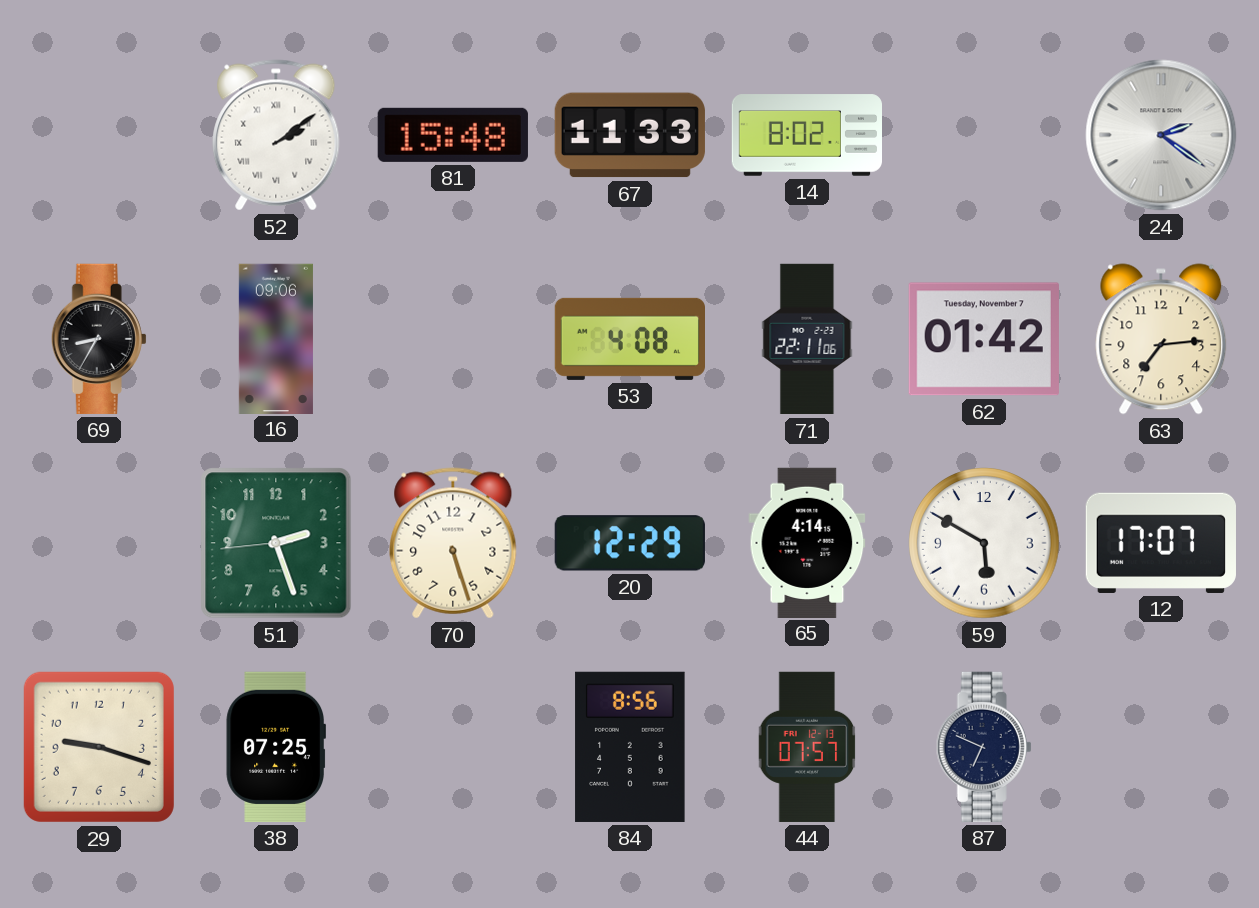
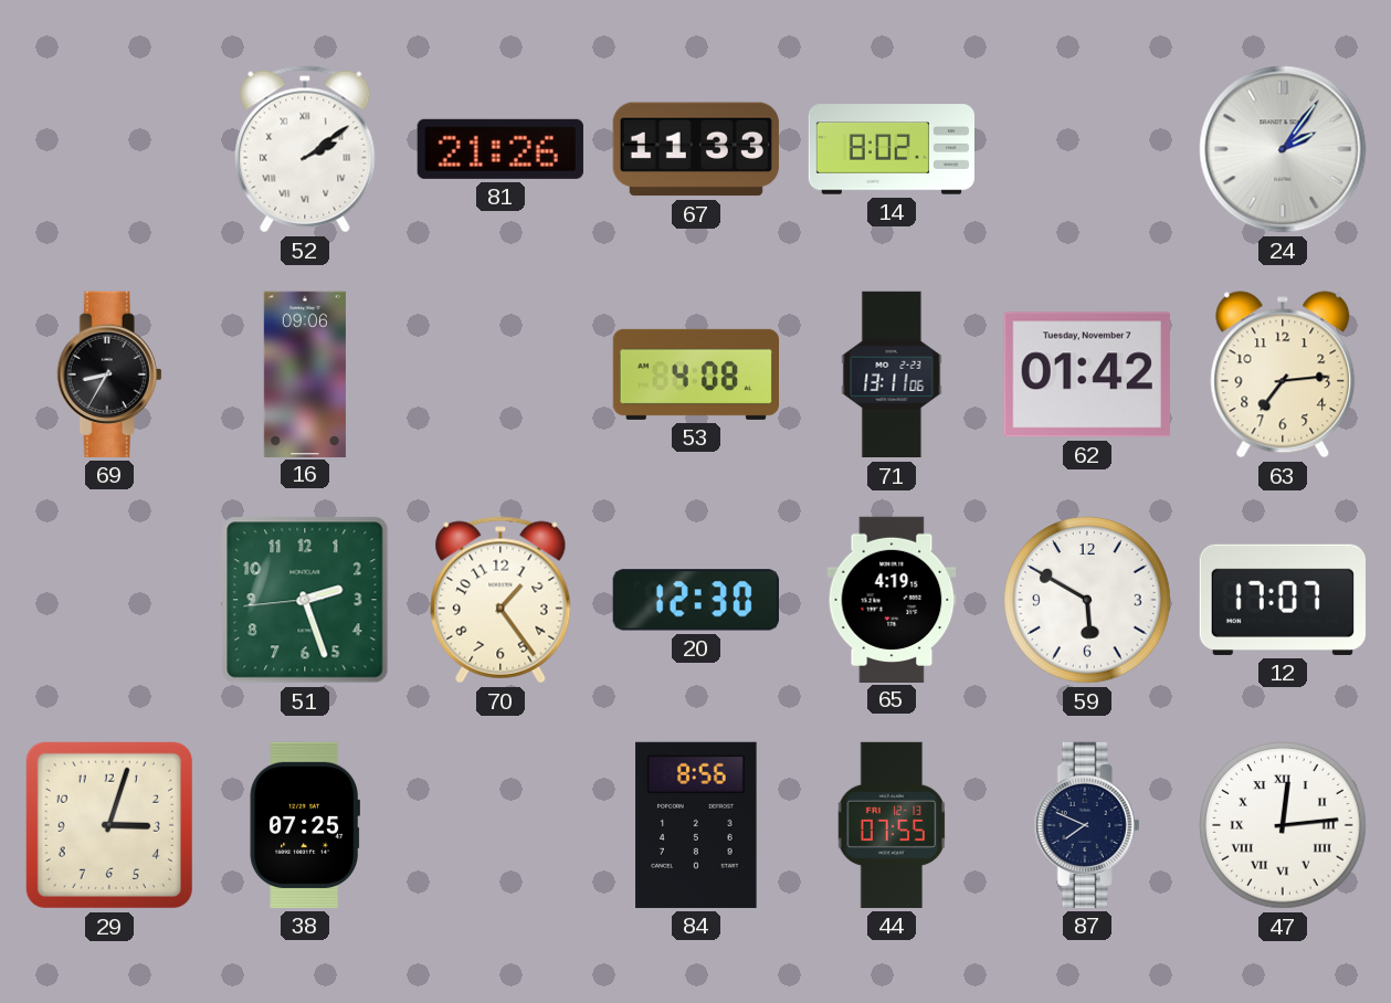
81: 15:48 -> 21:26
24: 2:21 -> 2:06
71: 22:11 -> 13:11
70: 5:27 -> 1:24
20: 12:29 -> 12:30
65: 4:14 -> 4:19
29: 9:18 -> 3:03
44: 07:57 -> 07:55
87: 6:49 -> 7:49
47: none -> 12:14
